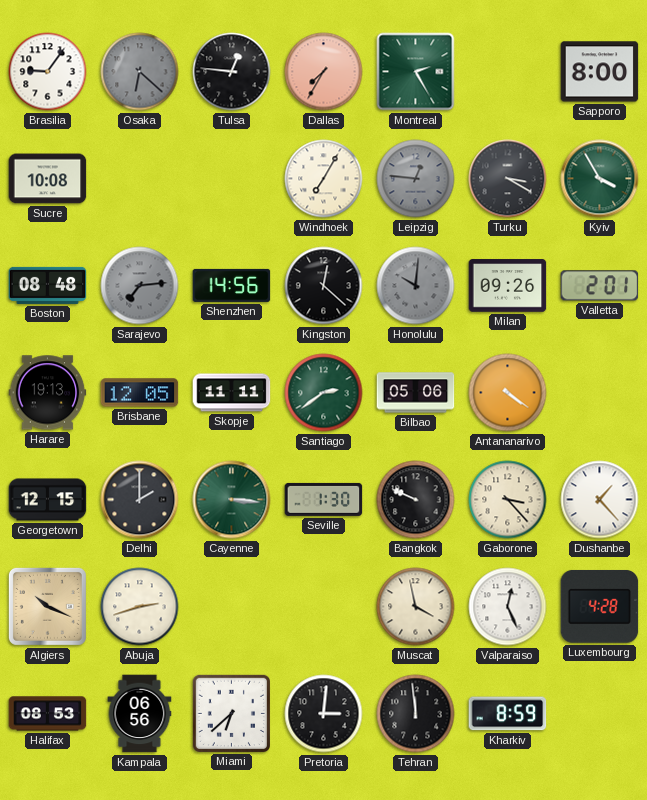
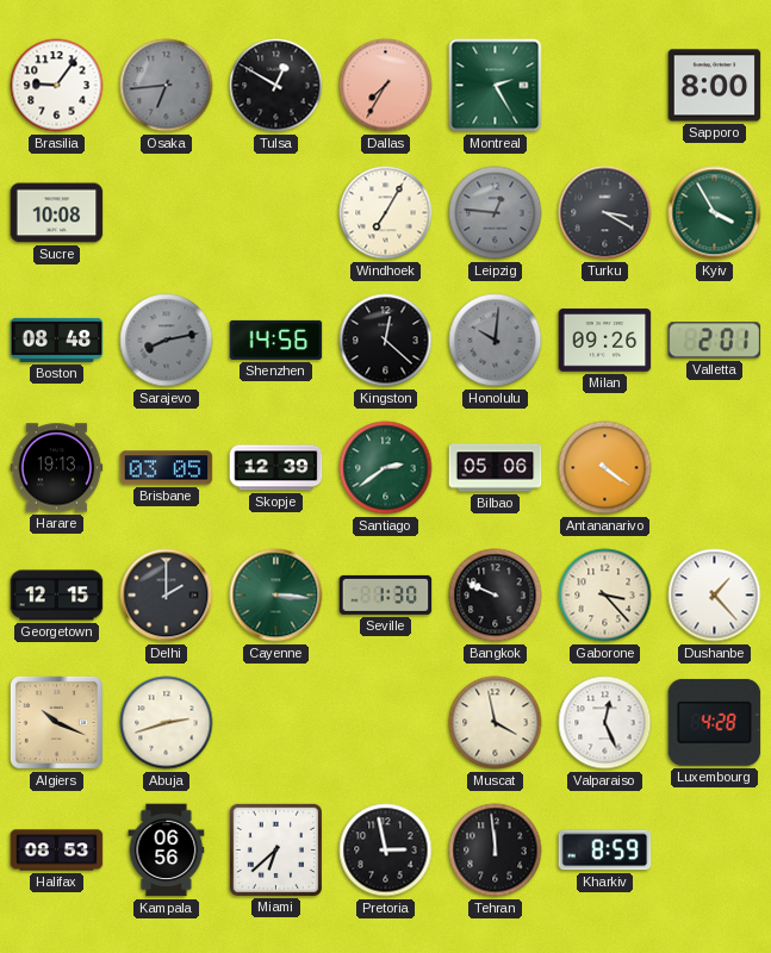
Osaka: 6:22 -> 6:44
Tulsa: 12:46 -> 12:50
Sarajevo: 7:14 -> 8:13
Brisbane: 12:05 -> 03:05
Skopje: 11:11 -> 12:39
Pretoria: 3:01 -> 2:58
